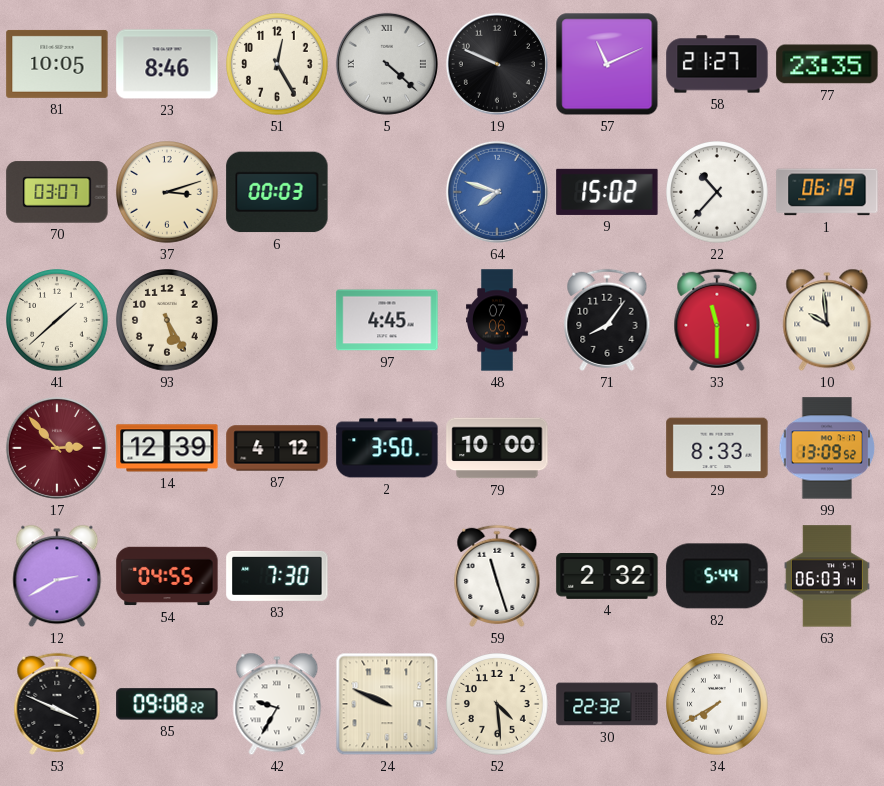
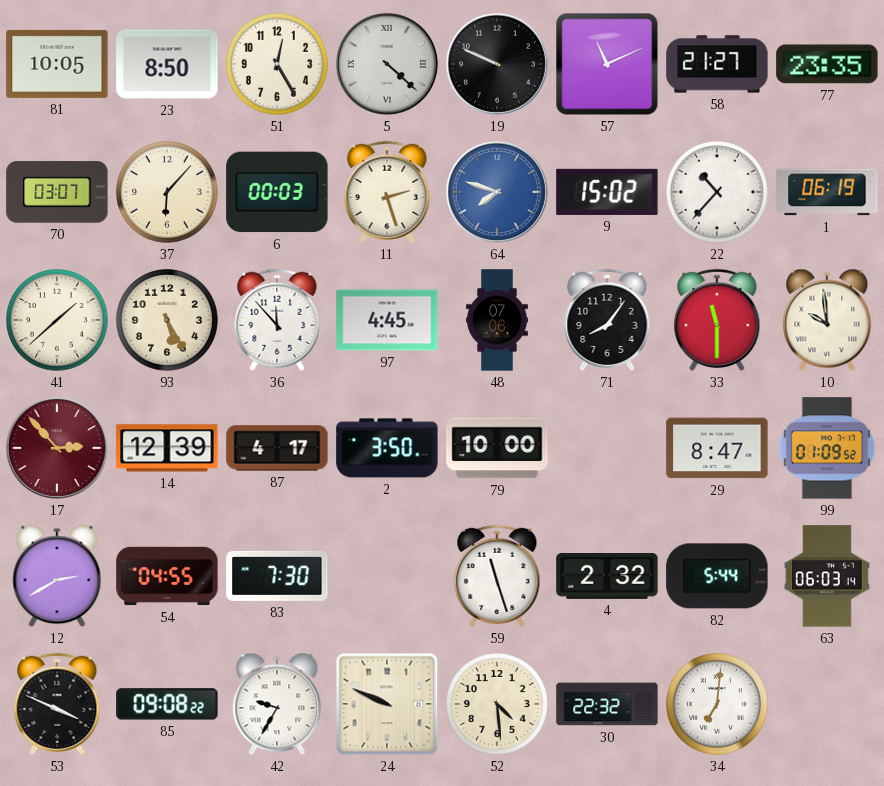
23: 8:46 -> 8:50
37: 3:12 -> 6:07
11: none -> 2:27
36: none -> 11:53
87: 4:12 -> 4:17
29: 8:33 -> 8:47
99: 13:09 -> 01:09
34: 7:40 -> 7:01
